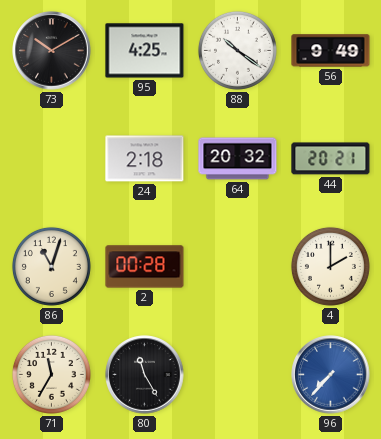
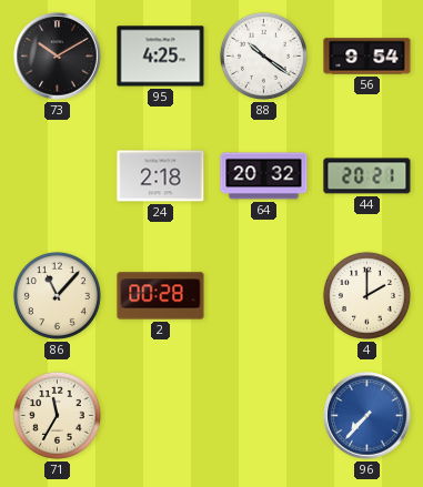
56: 9:49 -> 9:54
86: 11:03 -> 11:07
80: 11:25 -> none
